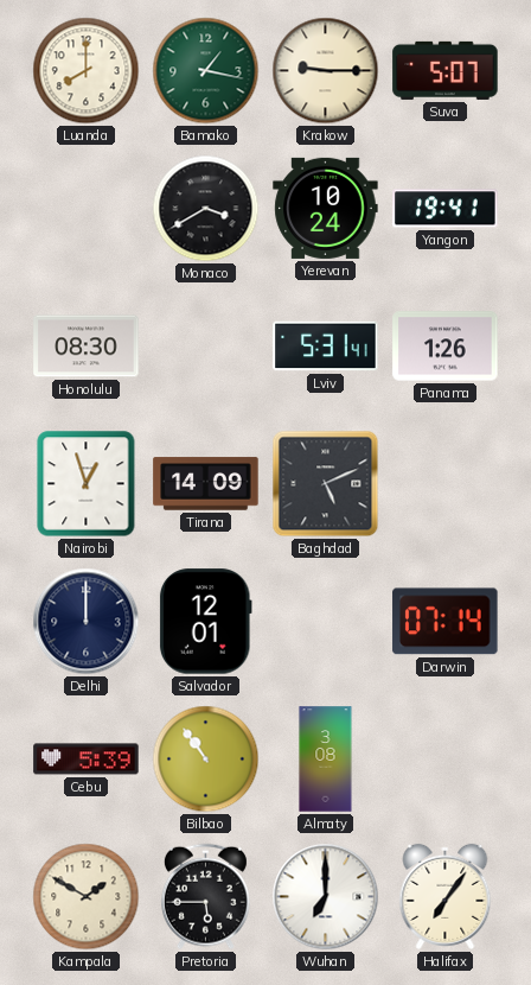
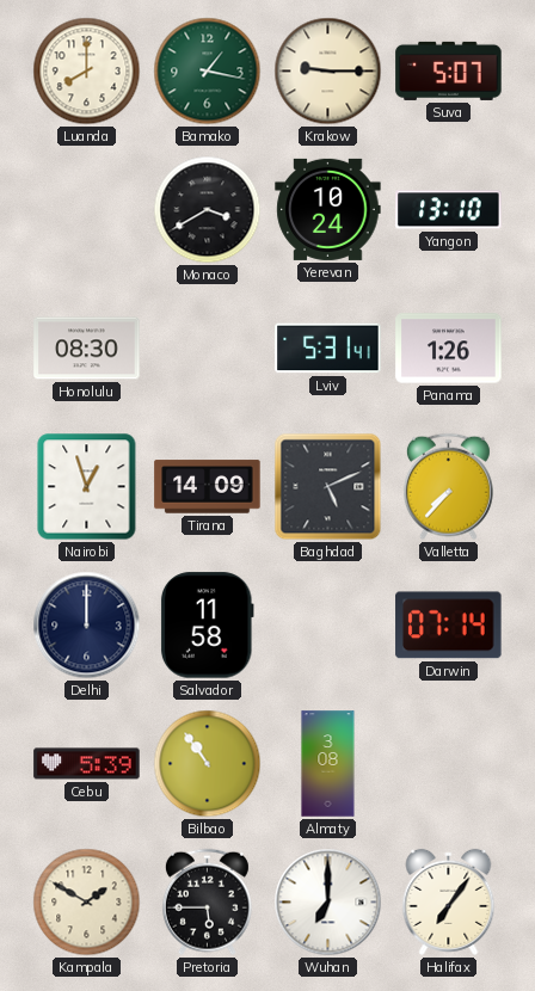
Yangon: 19:41 -> 13:10
Valletta: none -> 7:37
Salvador: 12:01 -> 11:58
